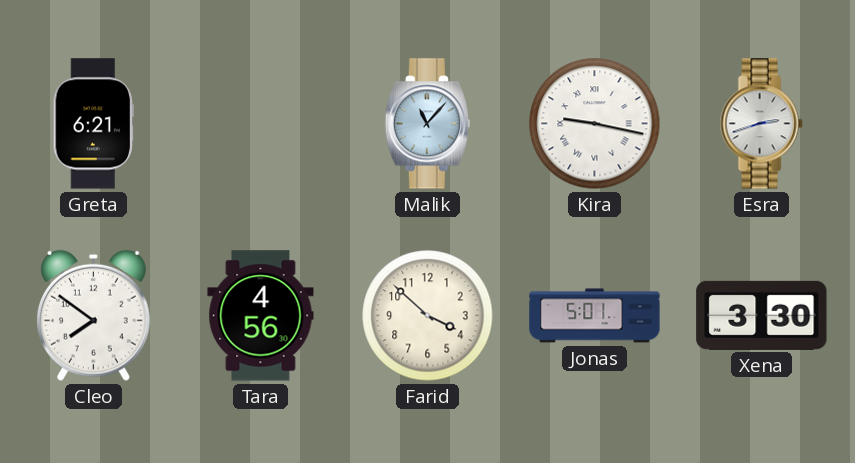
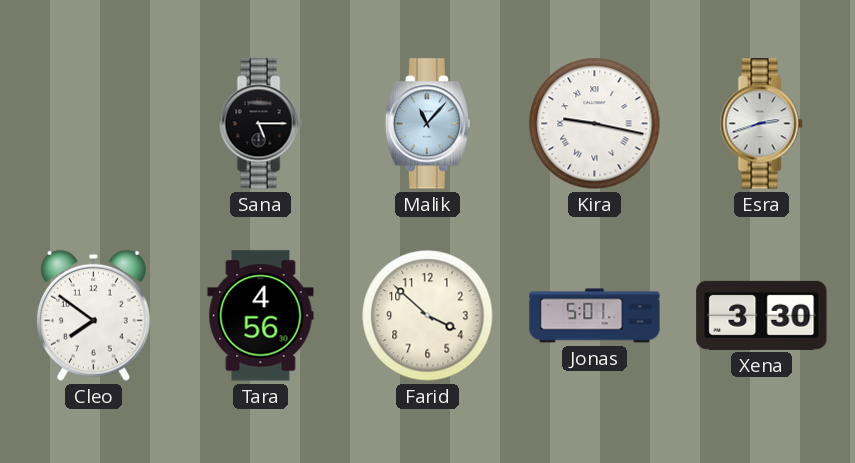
Greta: 6:21 -> none
Sana: none -> 5:15
